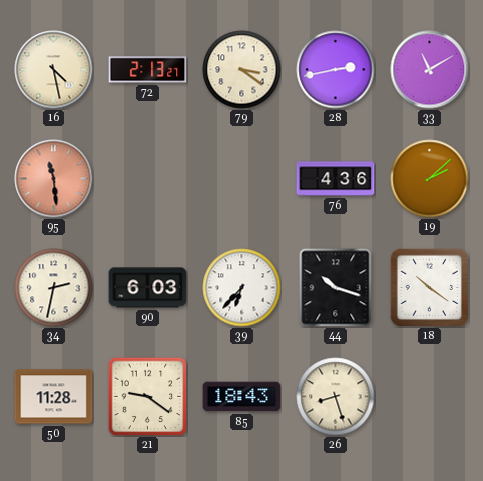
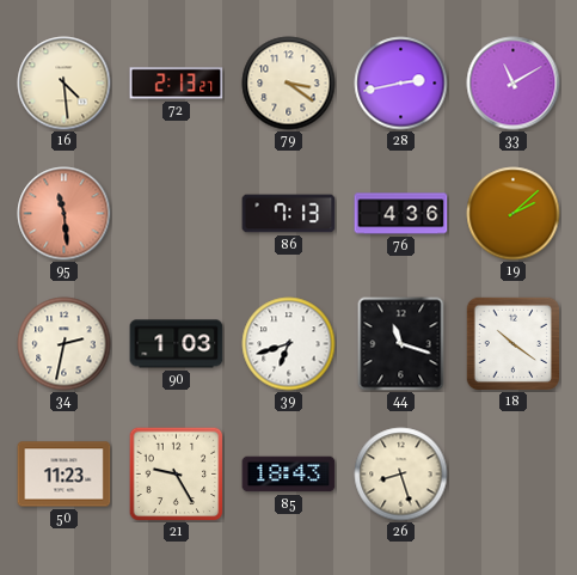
16: 4:28 -> 4:29
86: none -> 7:13
90: 6:03 -> 1:03
39: 6:37 -> 6:42
44: 10:18 -> 11:18
50: 11:28 -> 11:23
21: 9:21 -> 9:25
